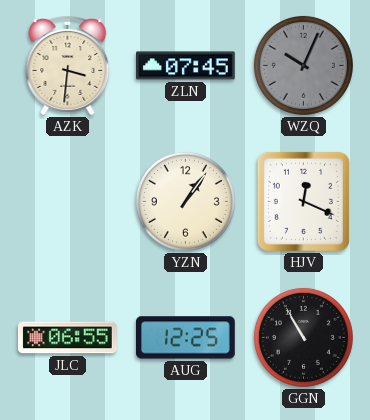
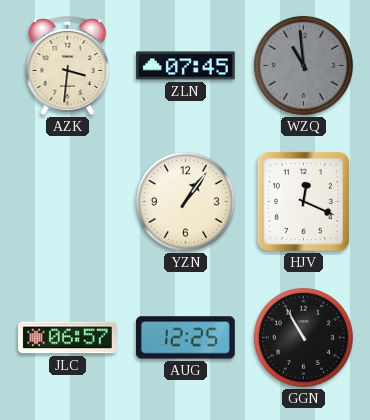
WZQ: 10:04 -> 10:59
JLC: 06:55 -> 06:57
